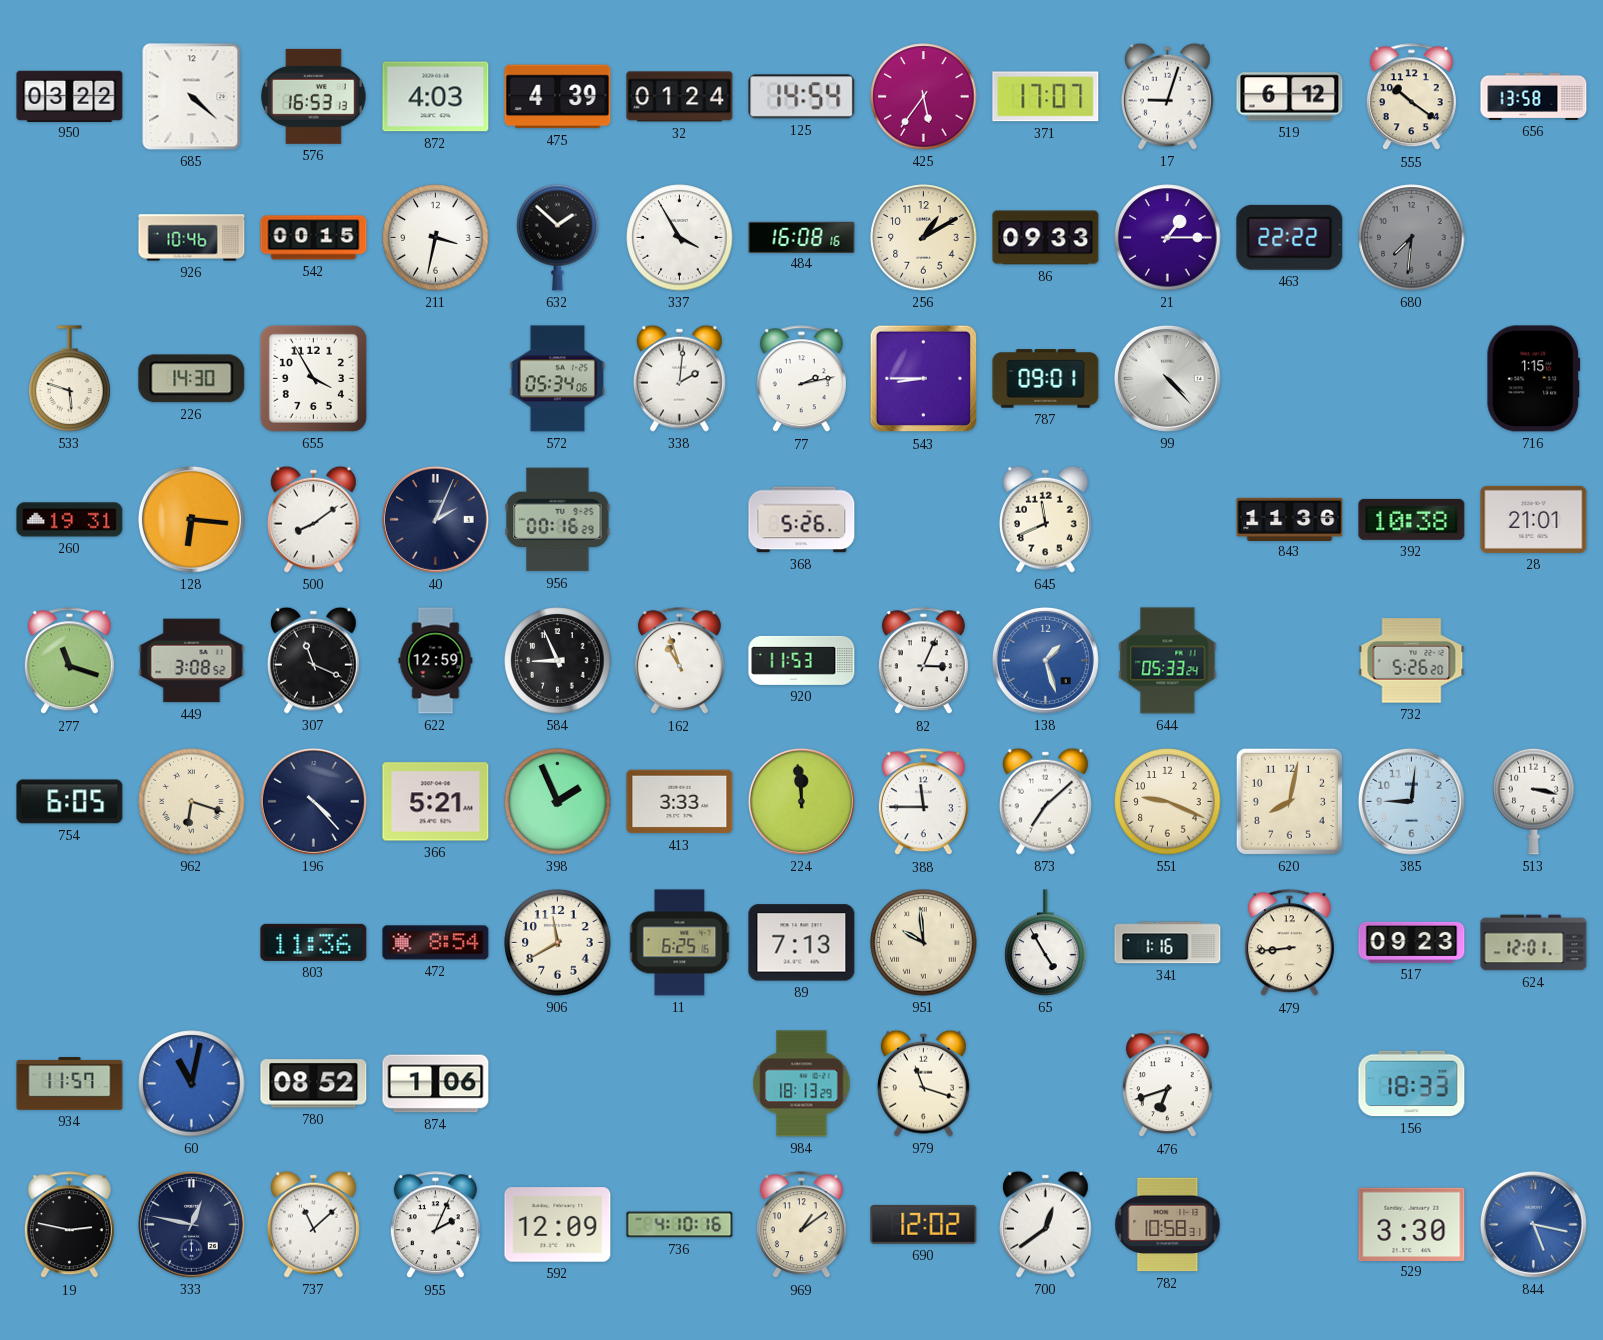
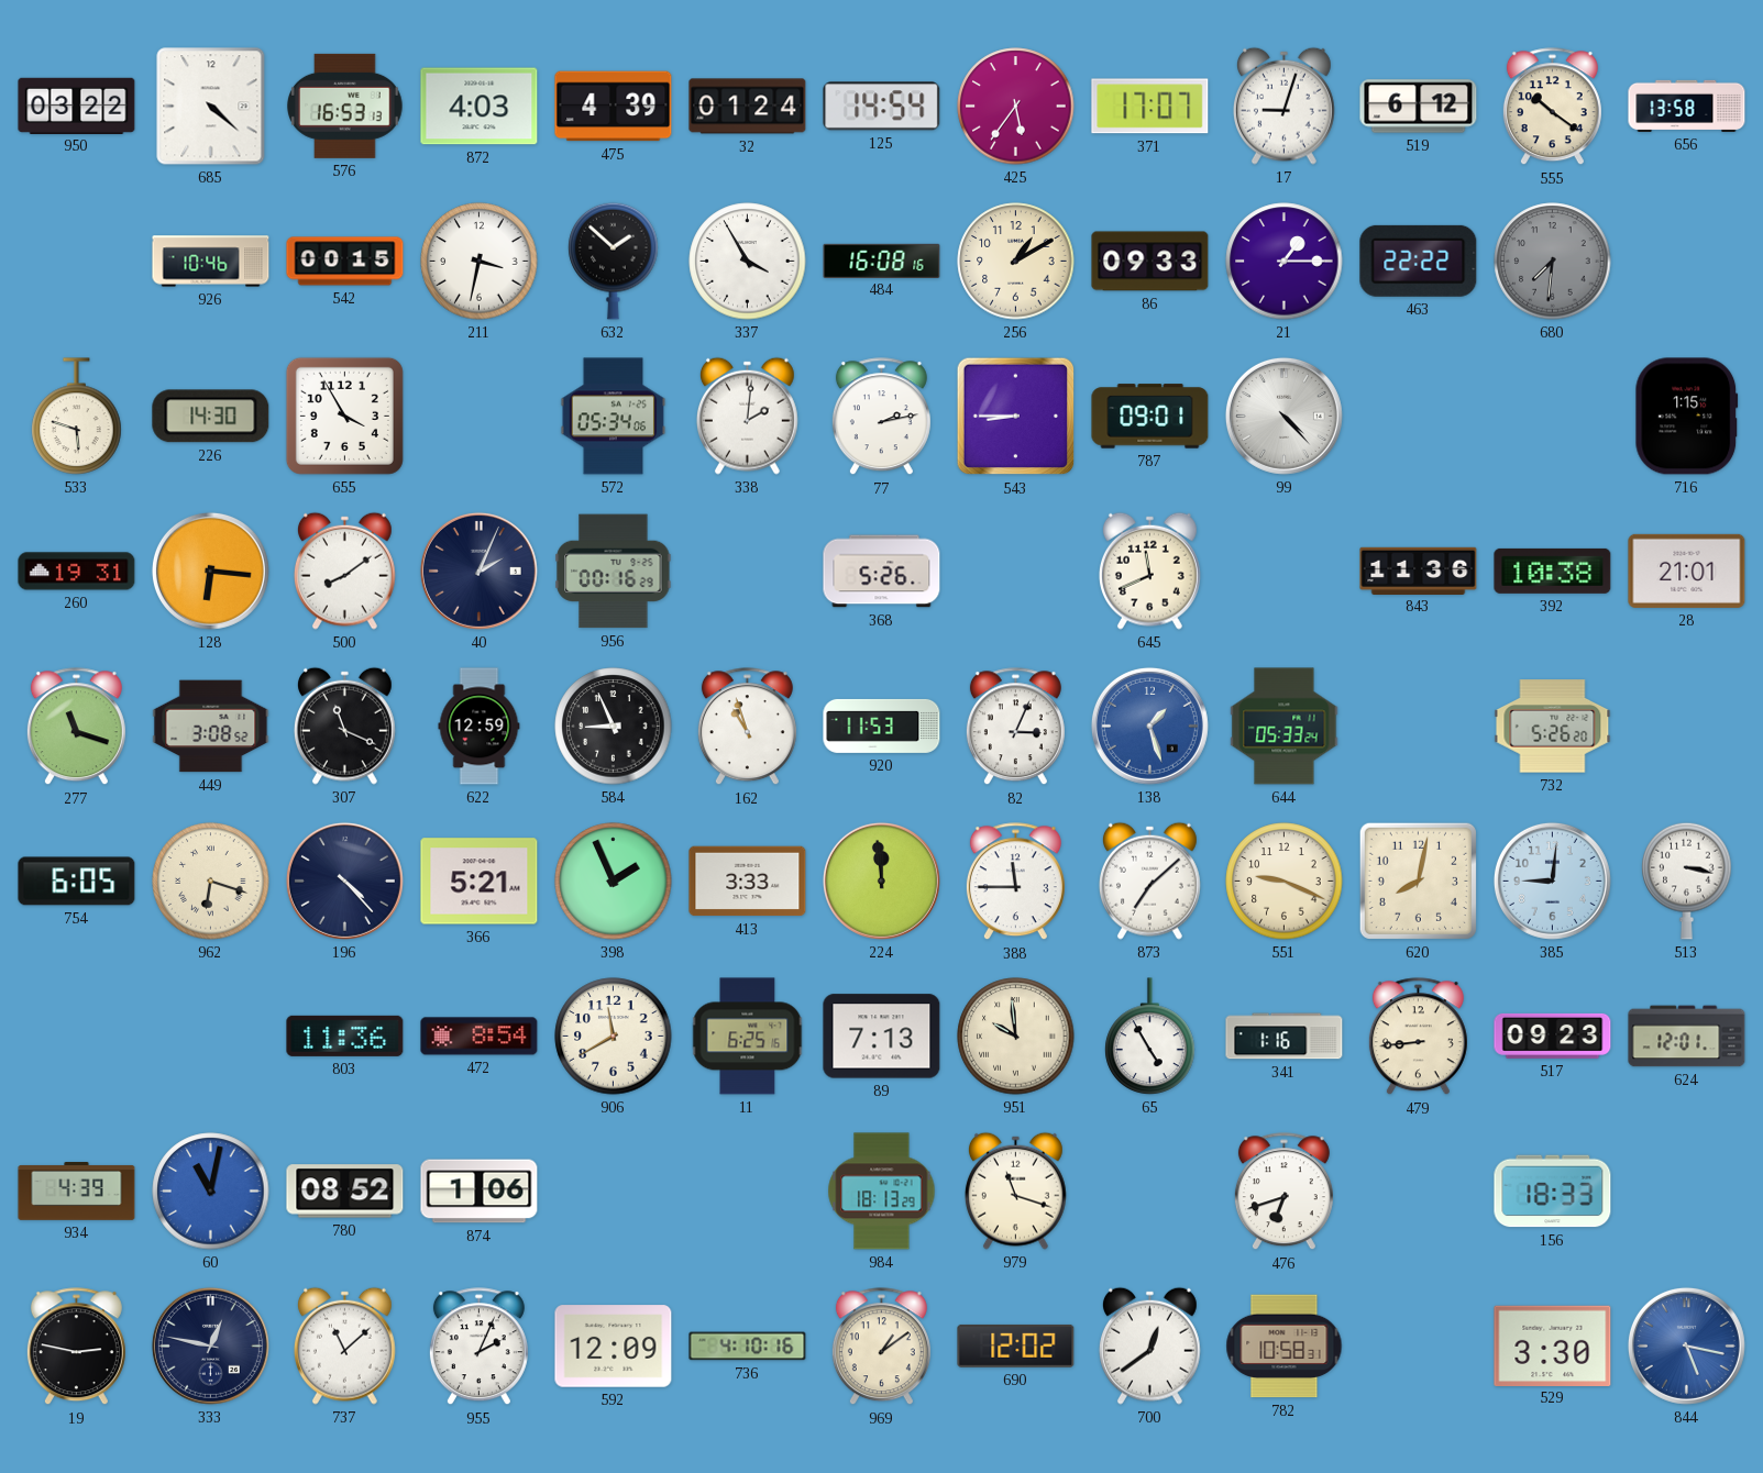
934: 11:57 -> 4:39
